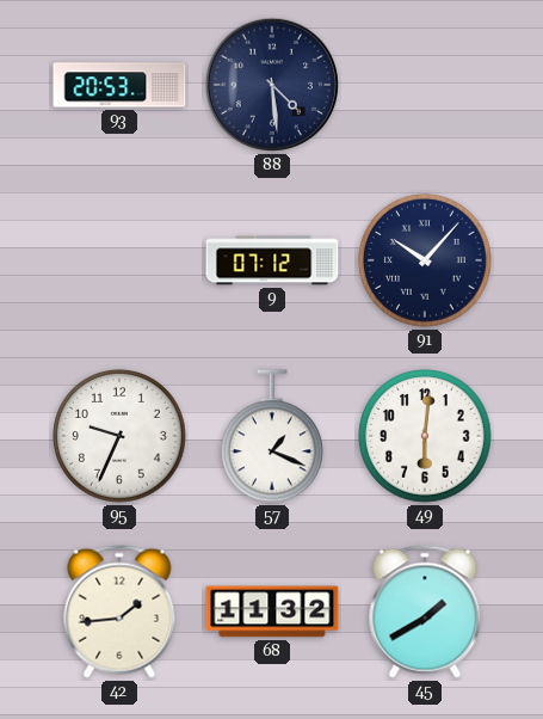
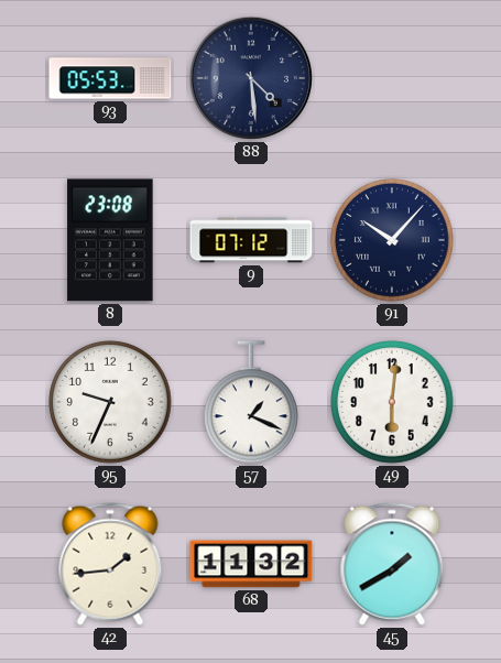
93: 20:53 -> 05:53
8: none -> 23:08
